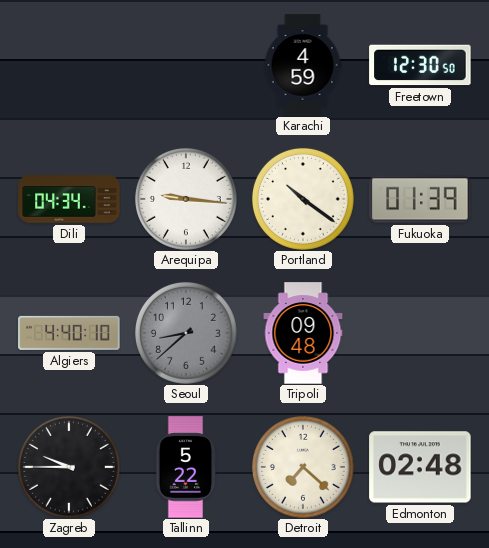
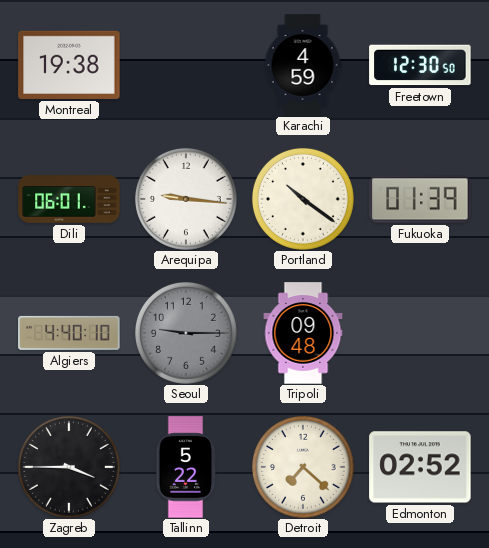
Montreal: none -> 19:38
Dili: 04:34 -> 06:01
Seoul: 8:38 -> 9:15
Zagreb: 9:45 -> 3:45
Edmonton: 02:48 -> 02:52
